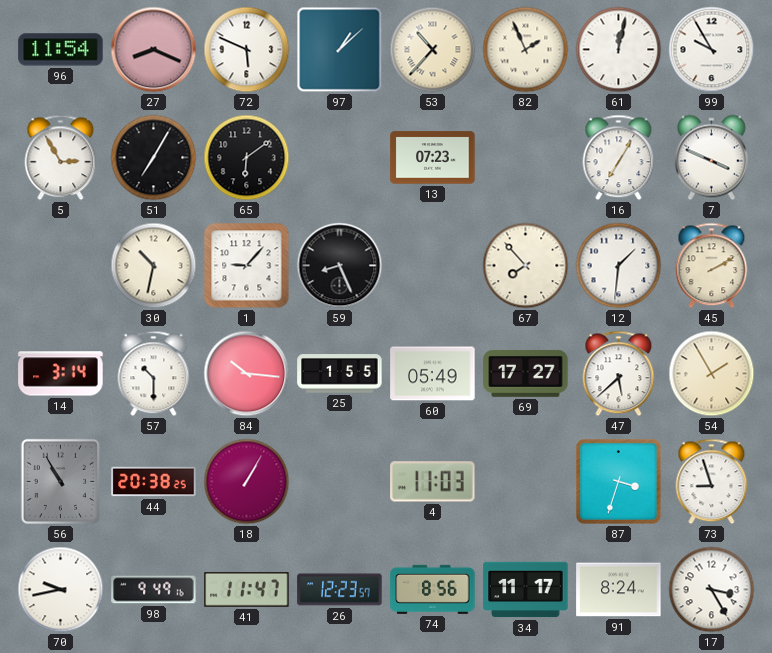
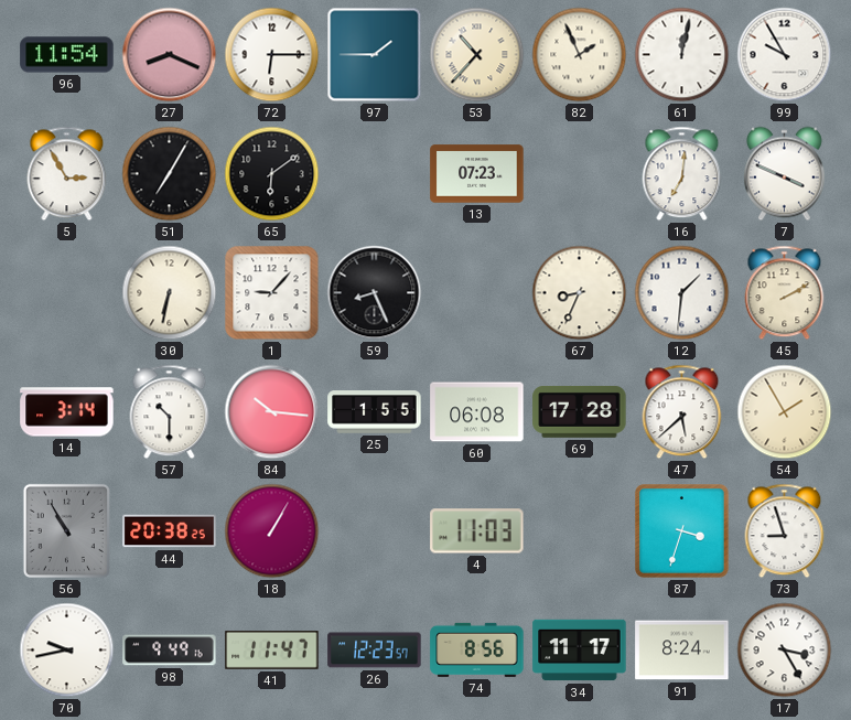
72: 5:49 -> 6:15
97: 1:08 -> 1:45
16: 7:05 -> 7:01
30: 10:32 -> 6:32
67: 7:53 -> 8:34
60: 05:49 -> 06:08
69: 17:27 -> 17:28
